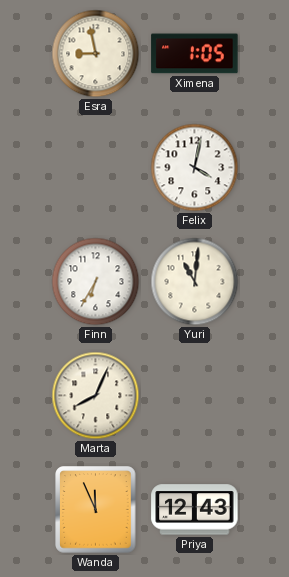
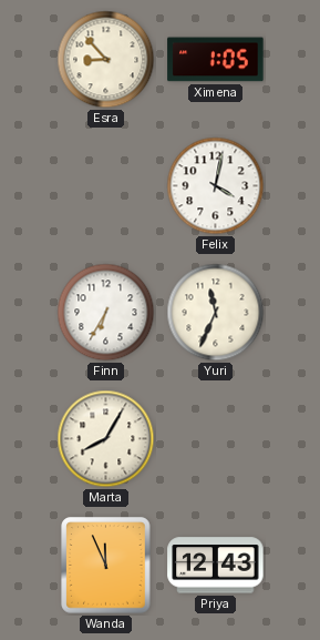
Esra: 8:58 -> 8:53
Yuri: 11:01 -> 11:34
Marta: 8:04 -> 8:05
